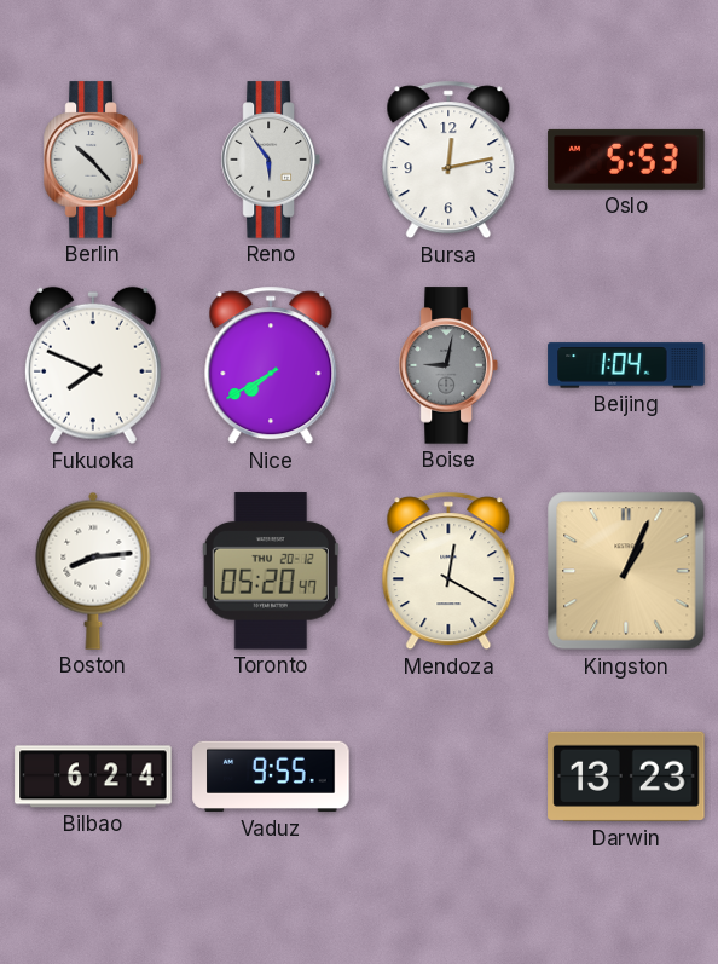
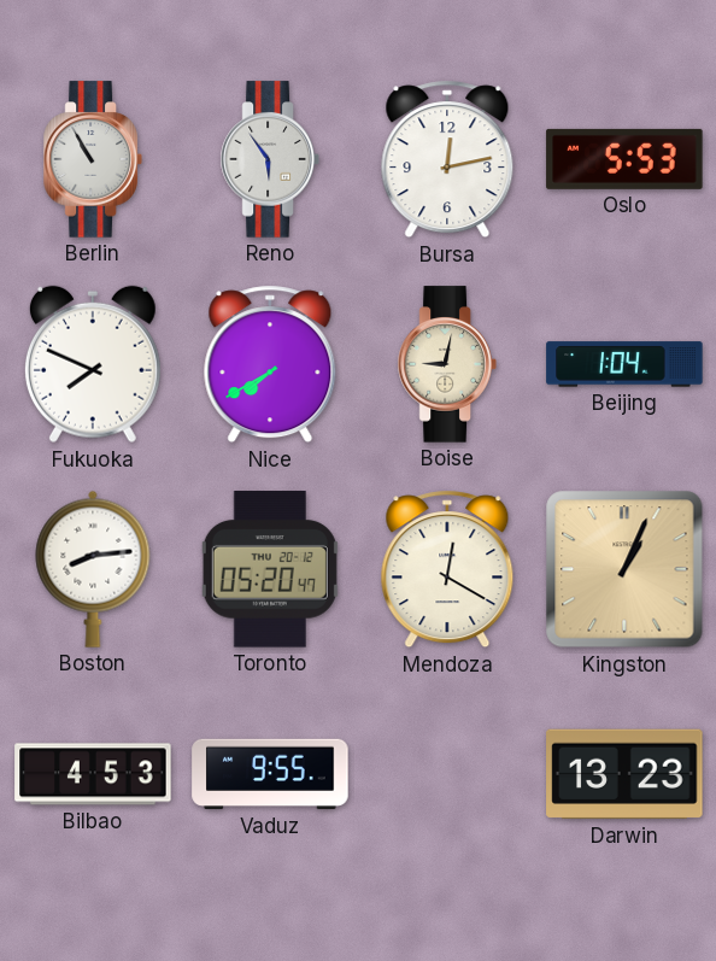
Berlin: 10:23 -> 10:55
Boise dial: grey -> cream
Bilbao: 6:24 -> 4:53
